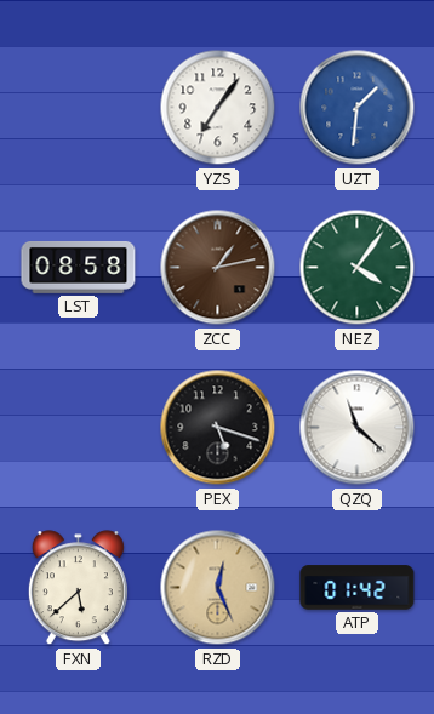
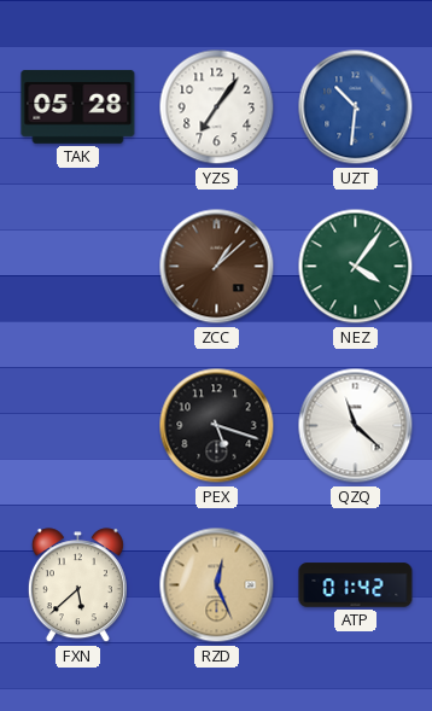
TAK: none -> 05:28
UZT: 1:31 -> 10:31
LST: 08:58 -> none
ZCC: 1:13 -> 1:08
